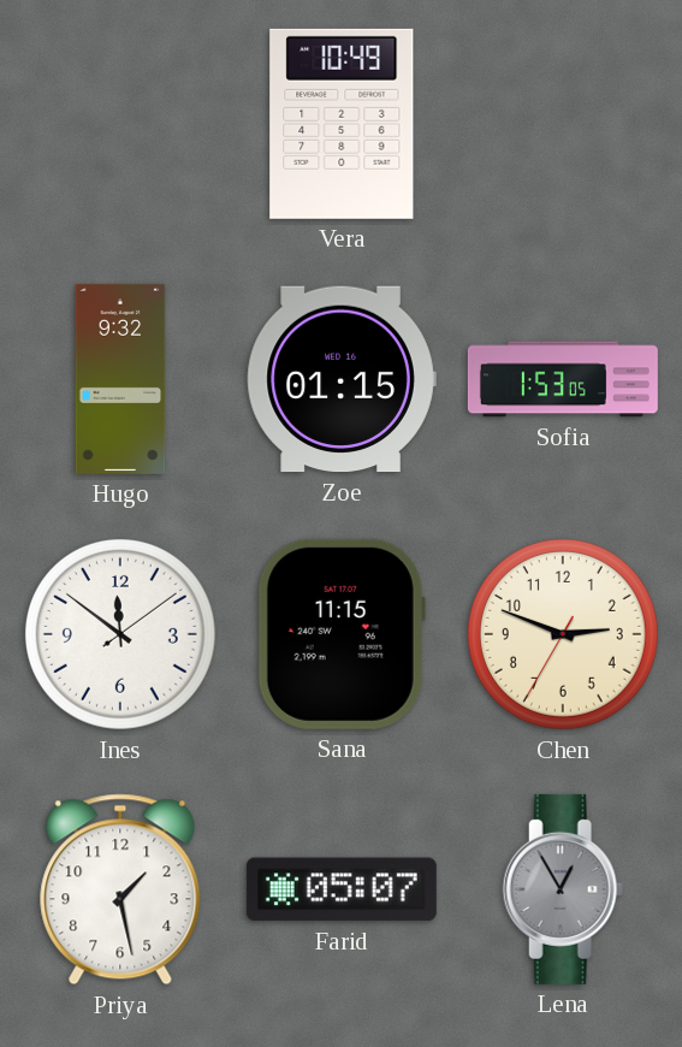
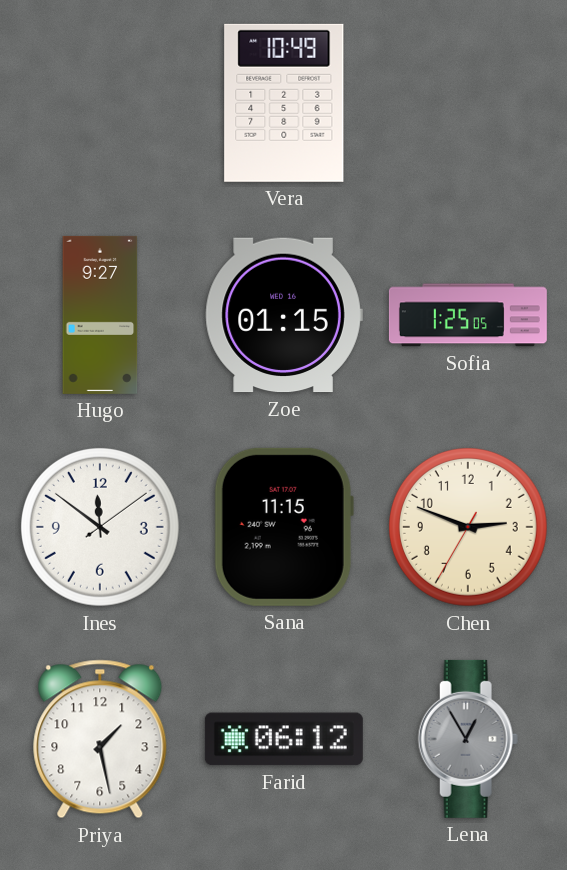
Hugo: 9:32 -> 9:27
Sofia: 1:53 -> 1:25
Farid: 05:07 -> 06:12
